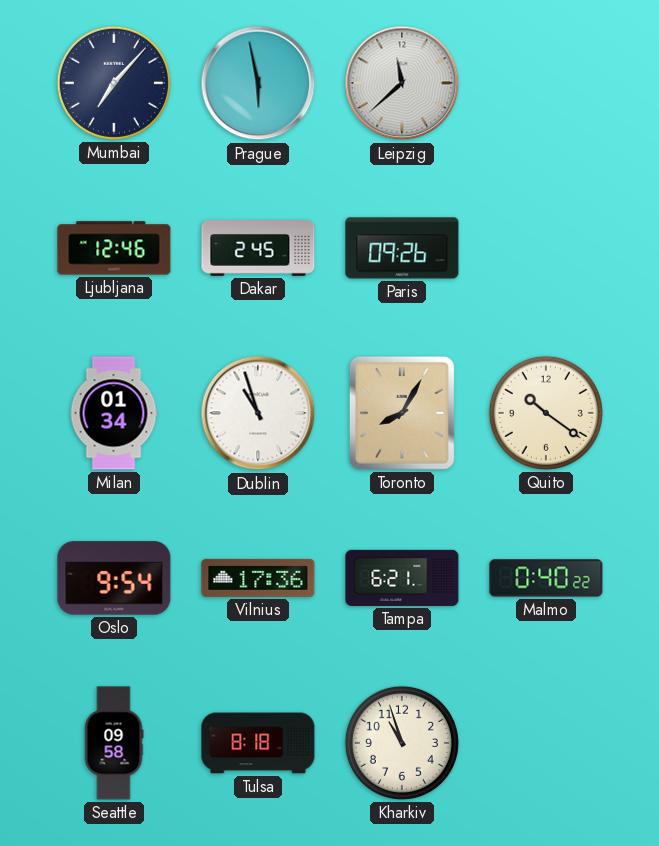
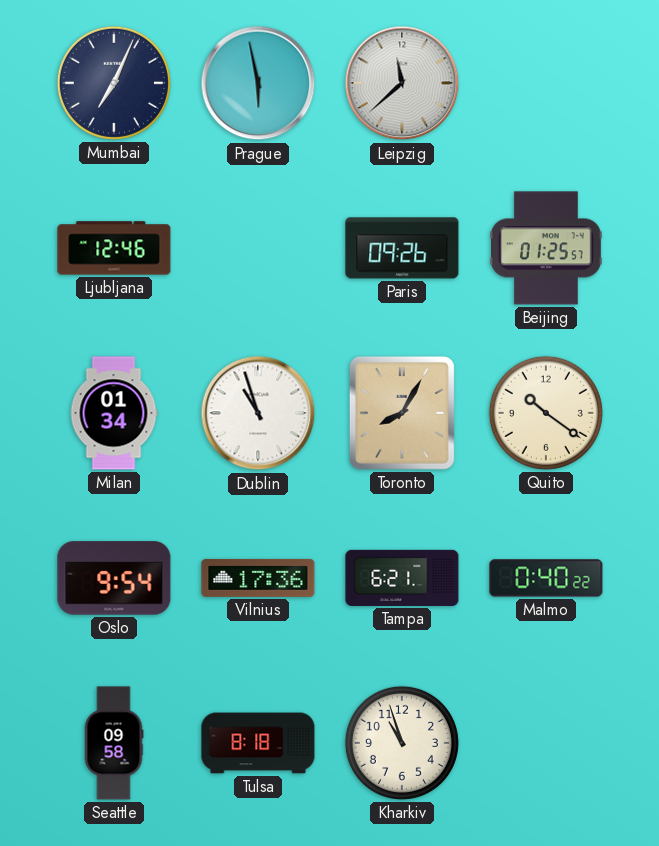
Mumbai: 7:07 -> 7:04
Dakar: 2:45 -> none
Beijing: none -> 01:25
